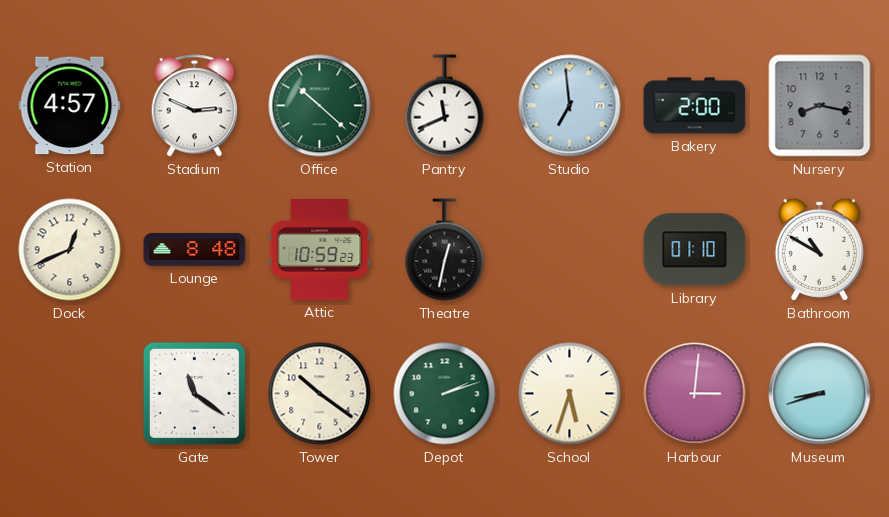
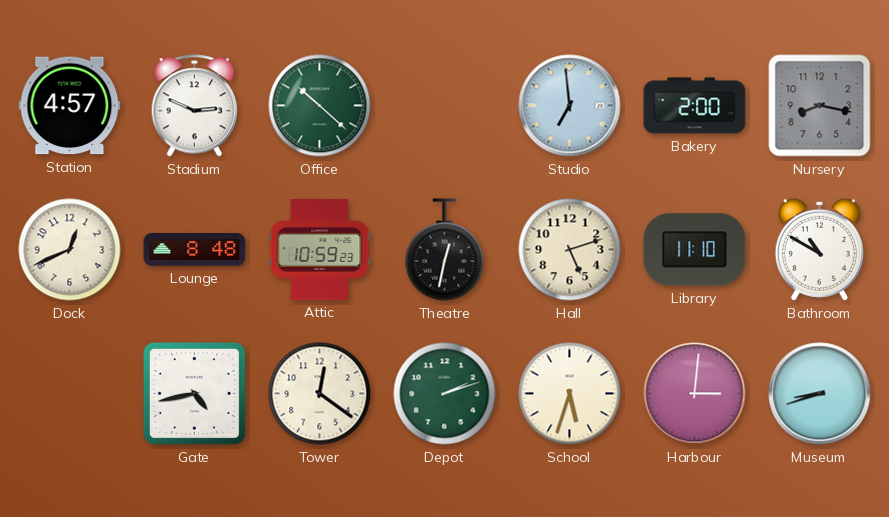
Pantry: 11:41 -> none
Hall: none -> 5:12
Library: 01:10 -> 11:10
Gate: 11:21 -> 4:43
Tower: 10:21 -> 12:21
